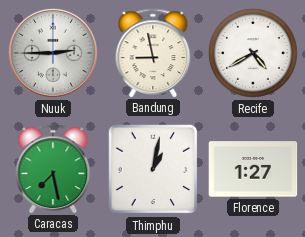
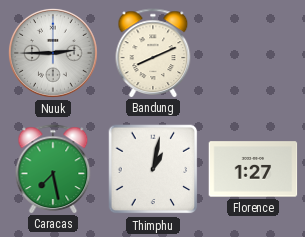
Bandung: 8:58 -> 8:11
Recife: 4:40 -> none
